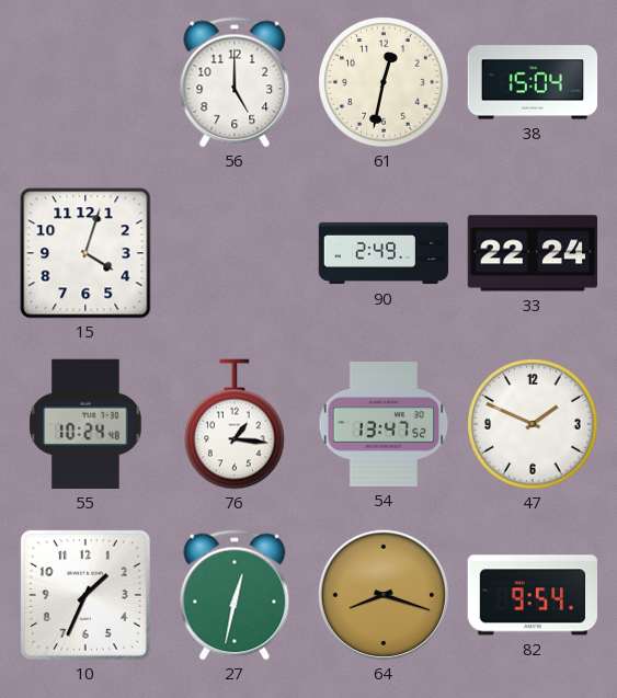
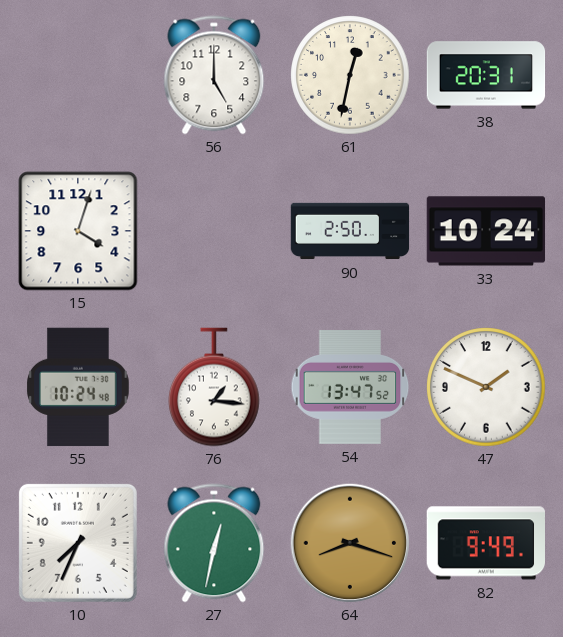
38: 15:04 -> 20:31
90: 2:49 -> 2:50
33: 22:24 -> 10:24
10: 1:34 -> 7:34
82: 9:54 -> 9:49
